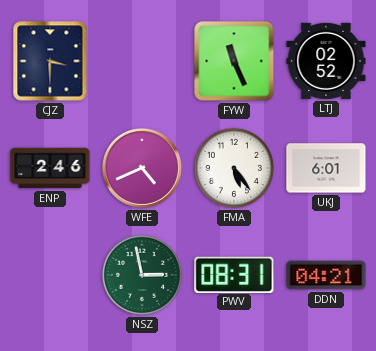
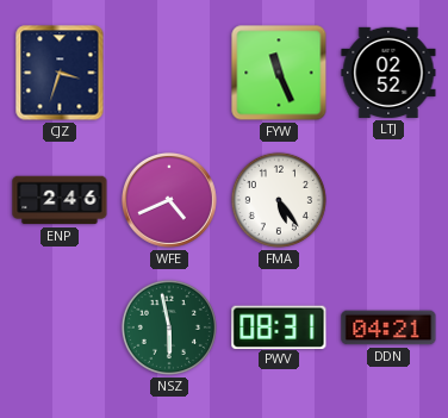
CJZ: 3:30 -> 3:33
UKJ: 6:01 -> none
NSZ: 2:58 -> 5:58
